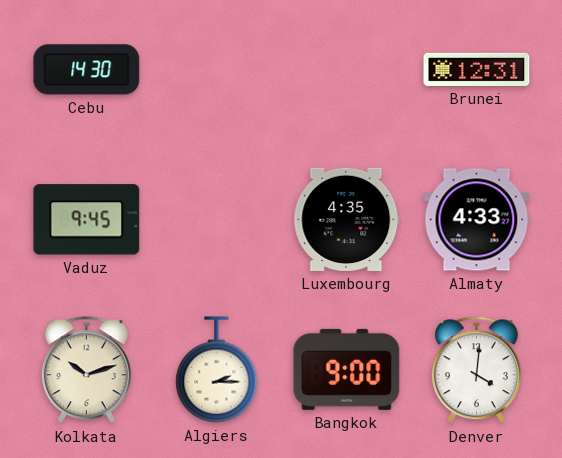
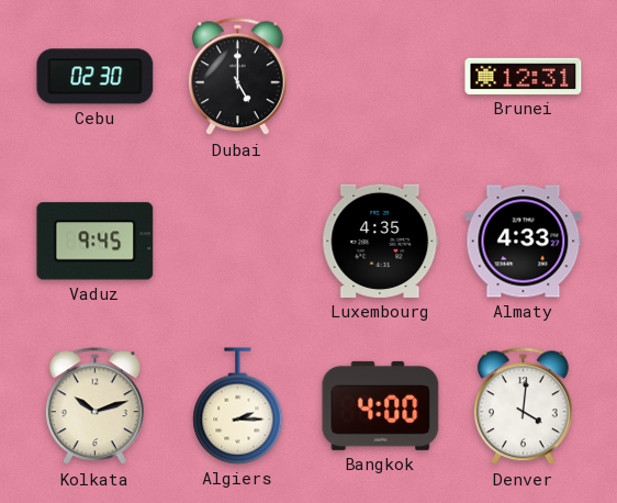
Cebu: 14:30 -> 02:30
Dubai: none -> 5:00
Bangkok: 9:00 -> 4:00
